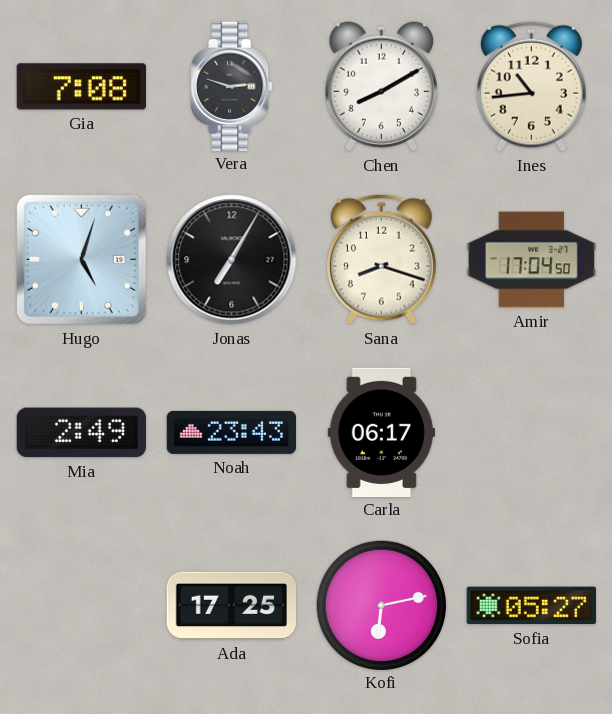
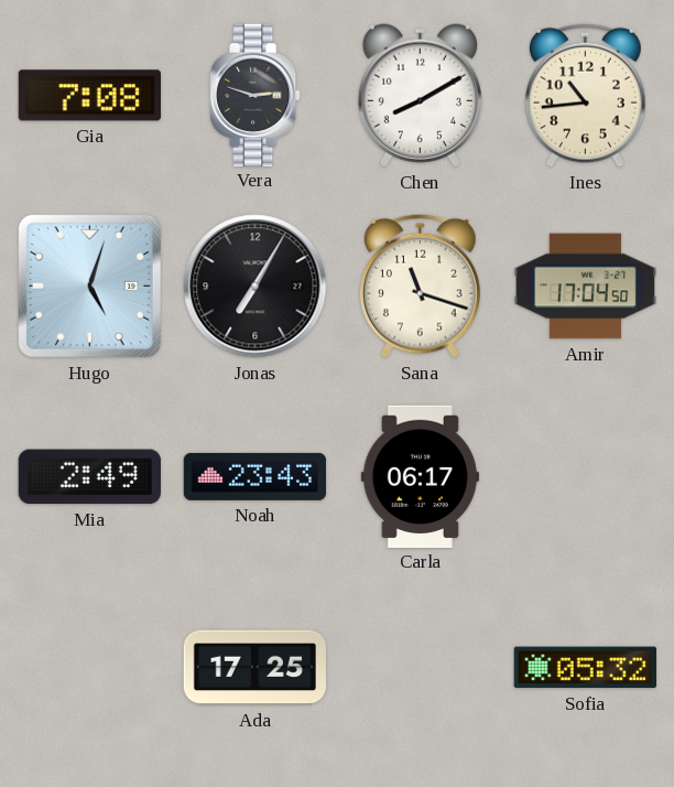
Sana: 8:18 -> 11:18
Kofi: 6:13 -> none
Sofia: 05:27 -> 05:32
